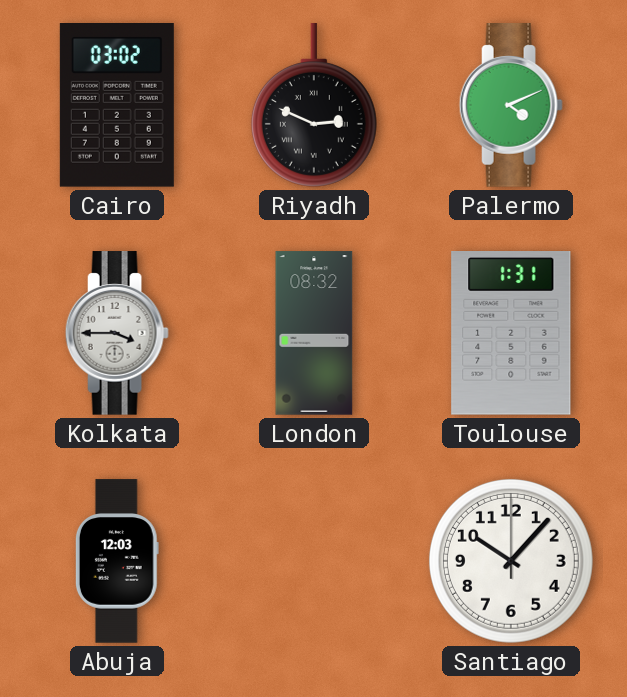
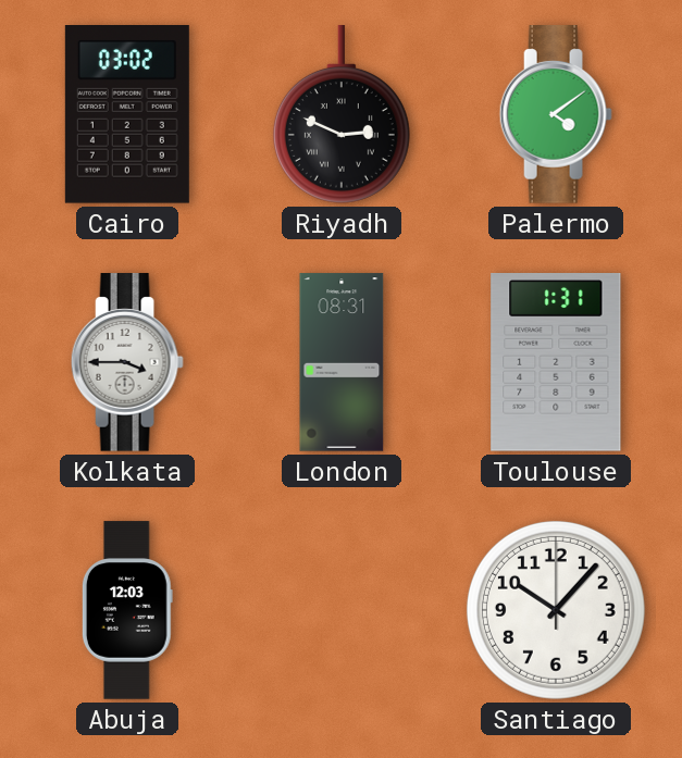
Palermo: 4:11 -> 4:09
London: 08:32 -> 08:31
